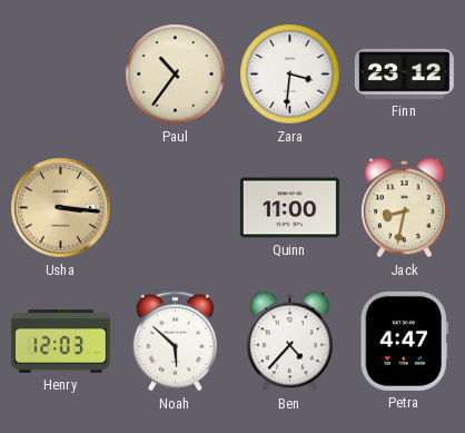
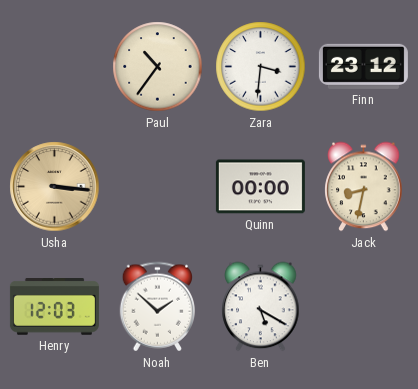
Quinn: 11:00 -> 00:00
Noah: 5:52 -> 1:52
Ben: 4:37 -> 5:20
Petra: 4:47 -> none
